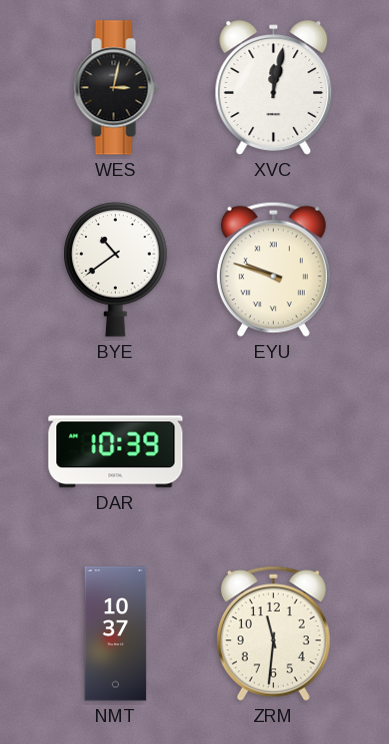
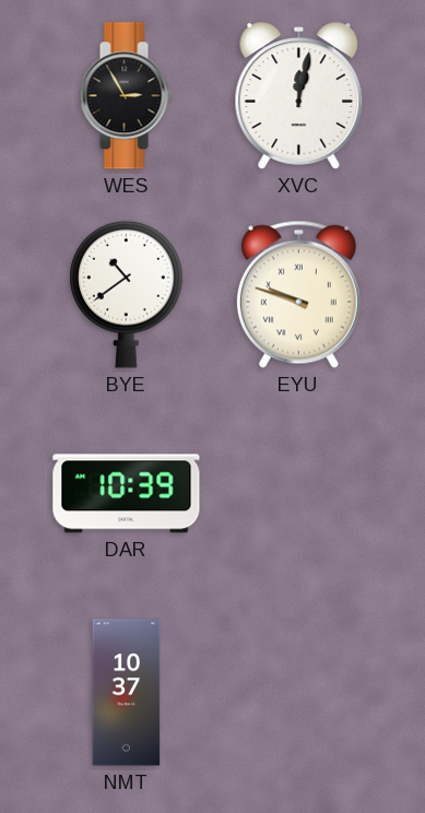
WES: 3:02 -> 2:55
ZRM: 11:31 -> none
